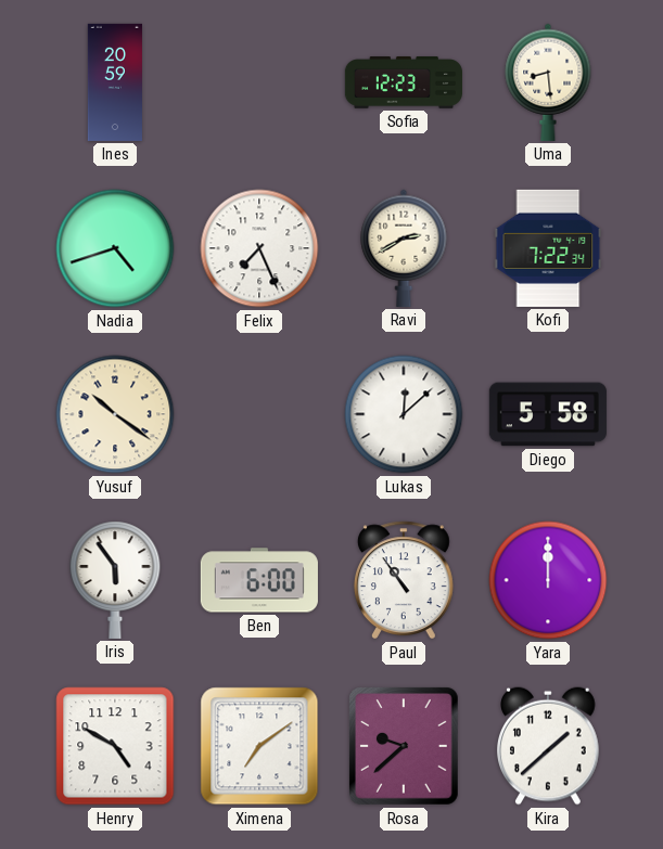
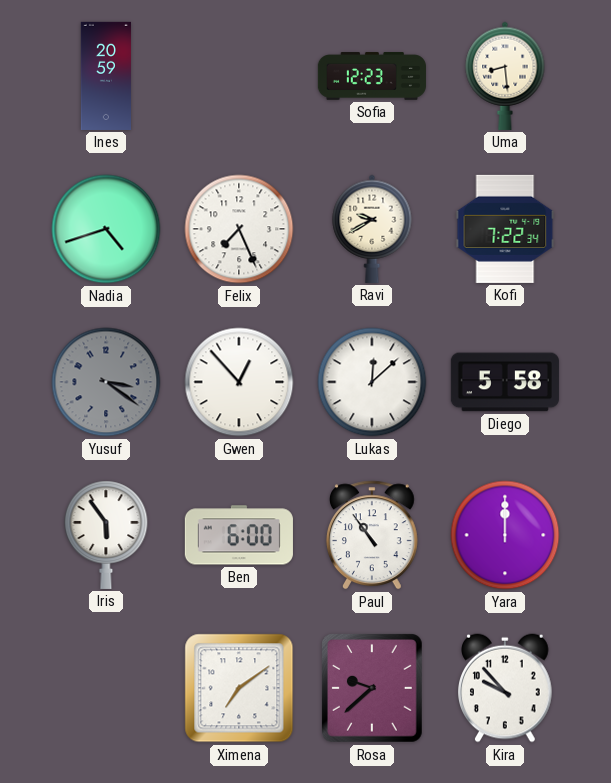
Ravi: 2:40 -> 9:40
Yusuf: 10:21 -> 3:21
Yusuf dial: cream -> grey
Gwen: none -> 12:53
Henry: 4:50 -> none
Kira: 1:38 -> 9:53
